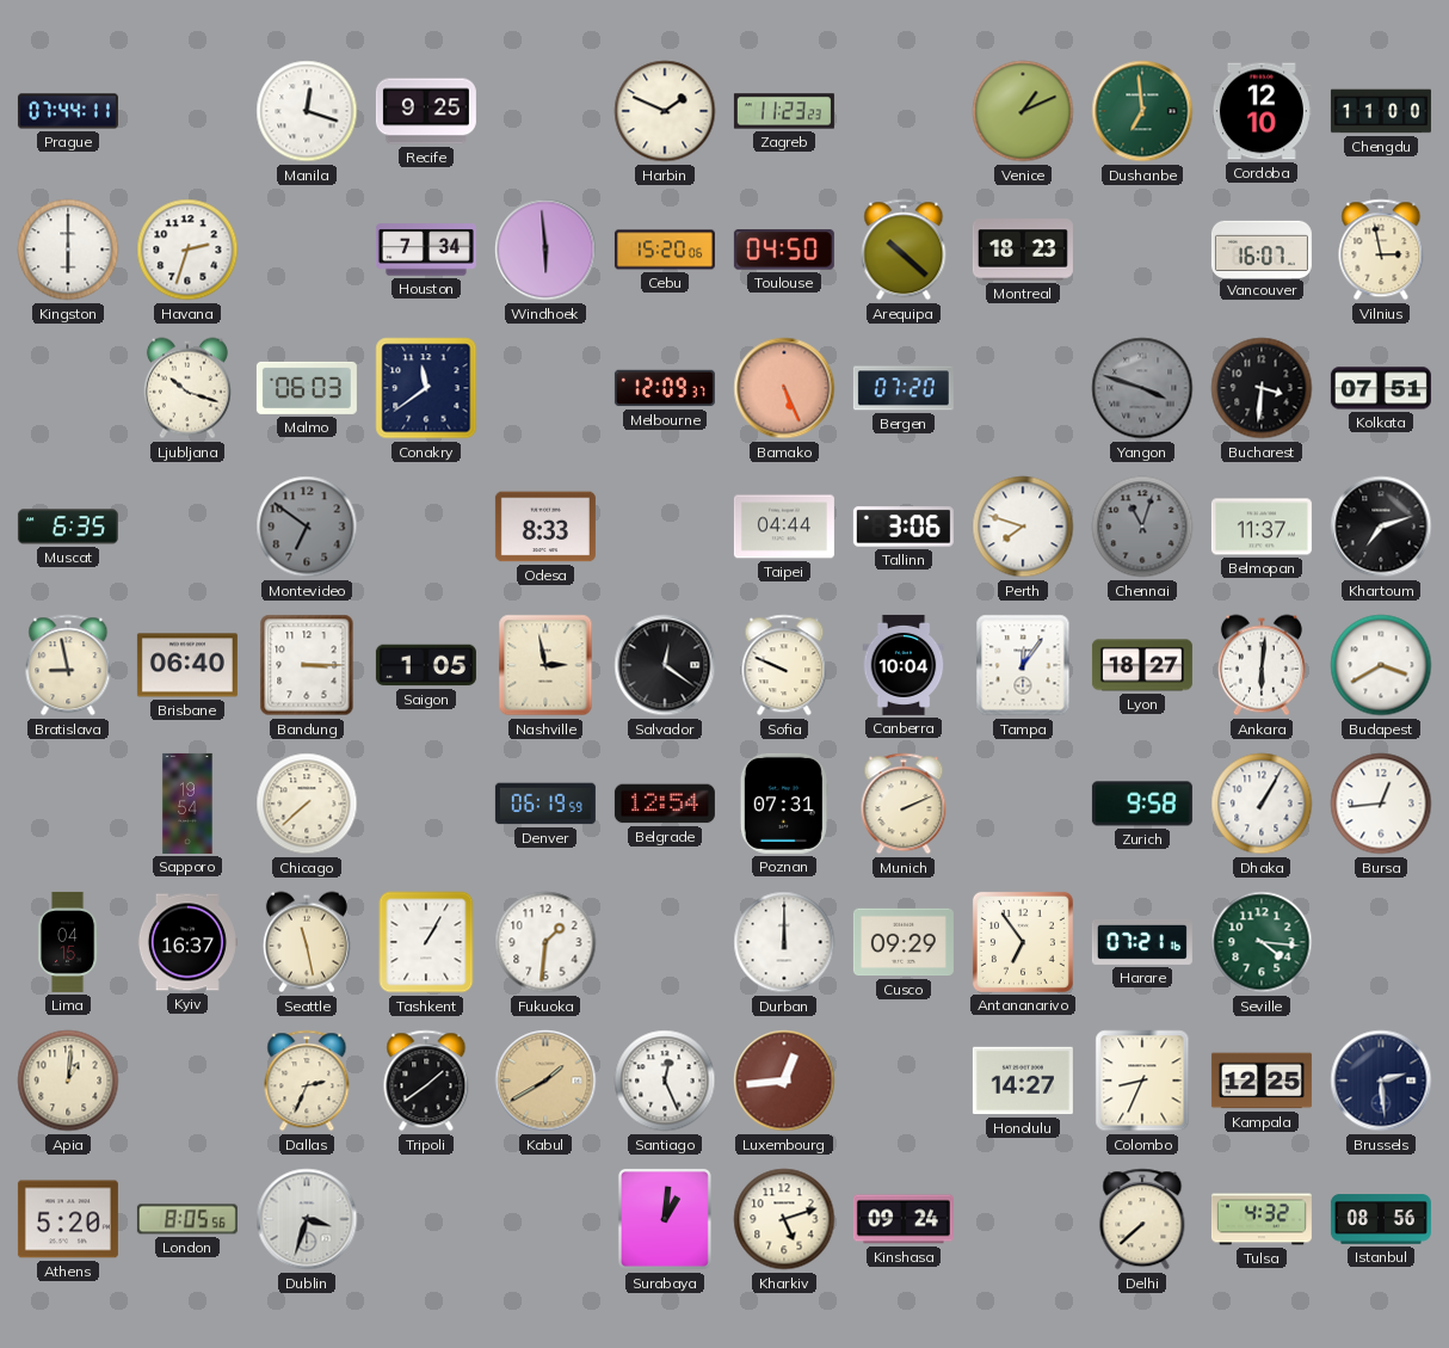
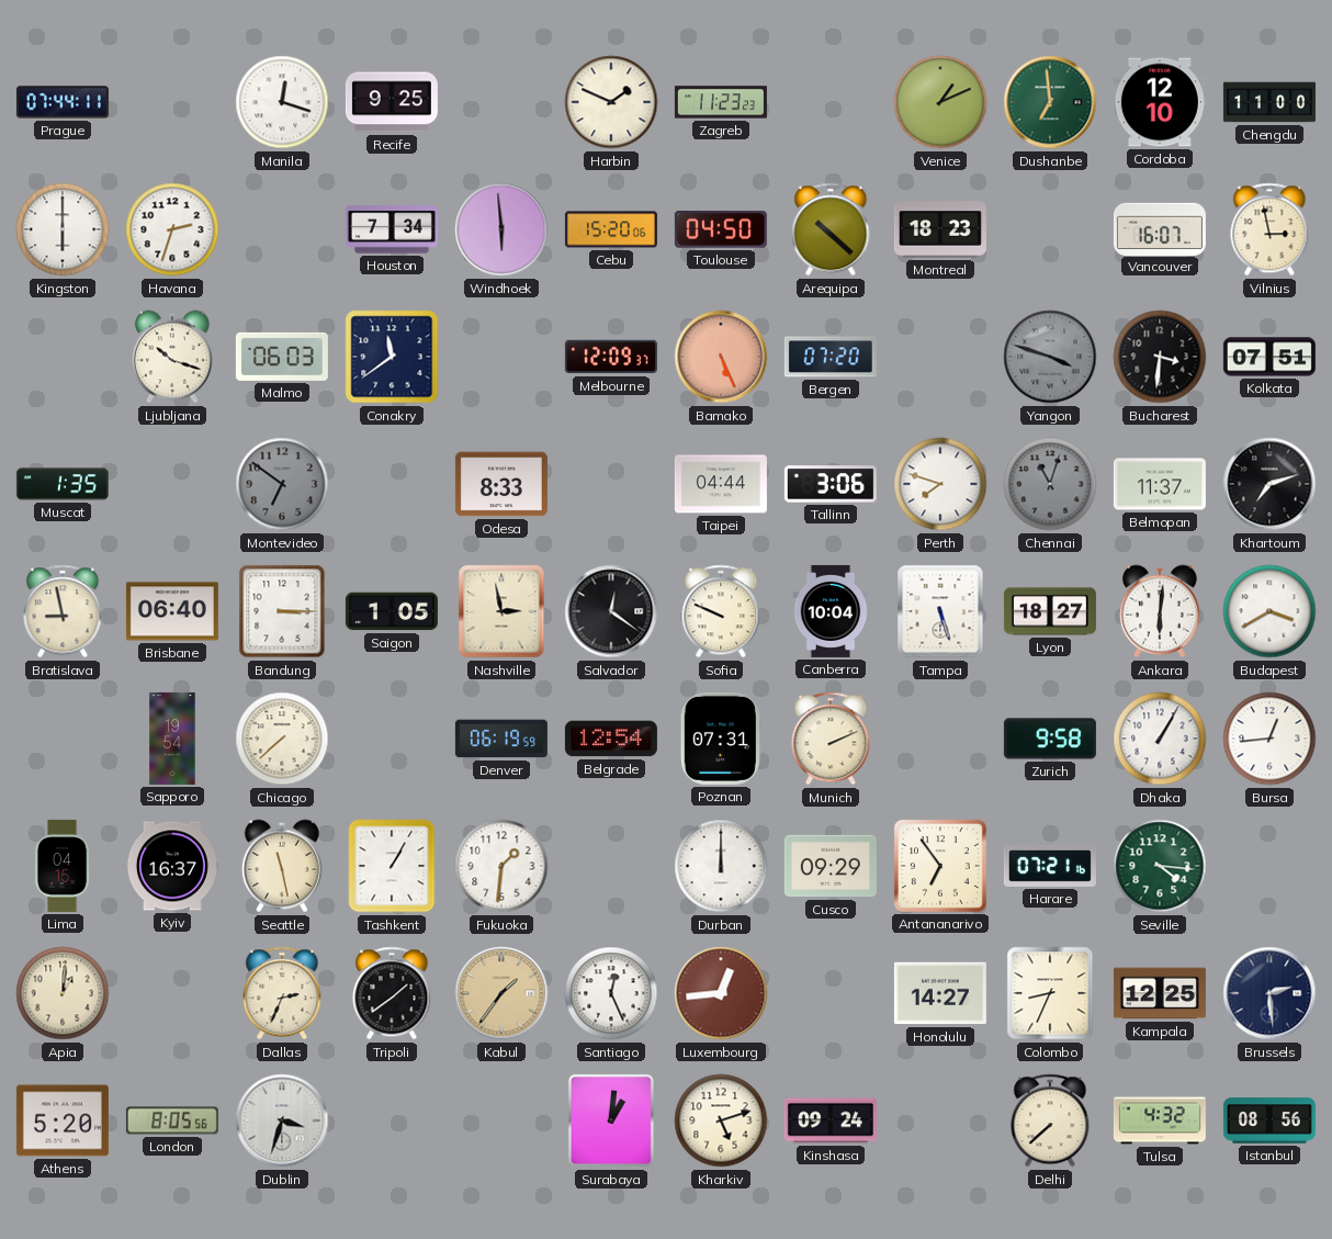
Muscat: 6:35 -> 1:35
Tampa: 12:06 -> 5:27
Kabul: 1:40 -> 1:36
